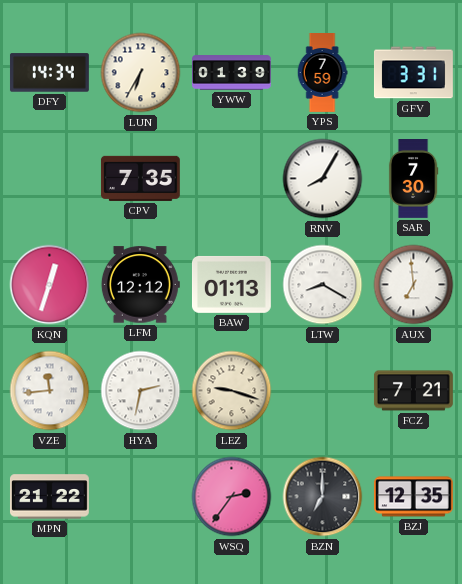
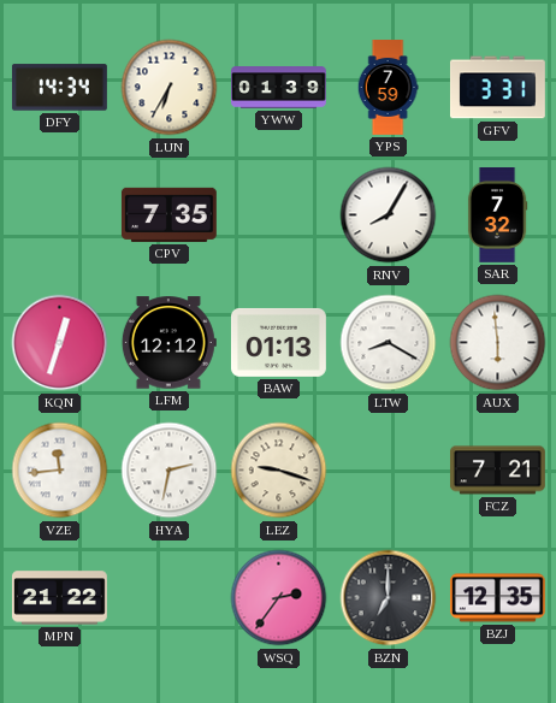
SAR: 7:30 -> 7:32
AUX: 6:59 -> 5:59
